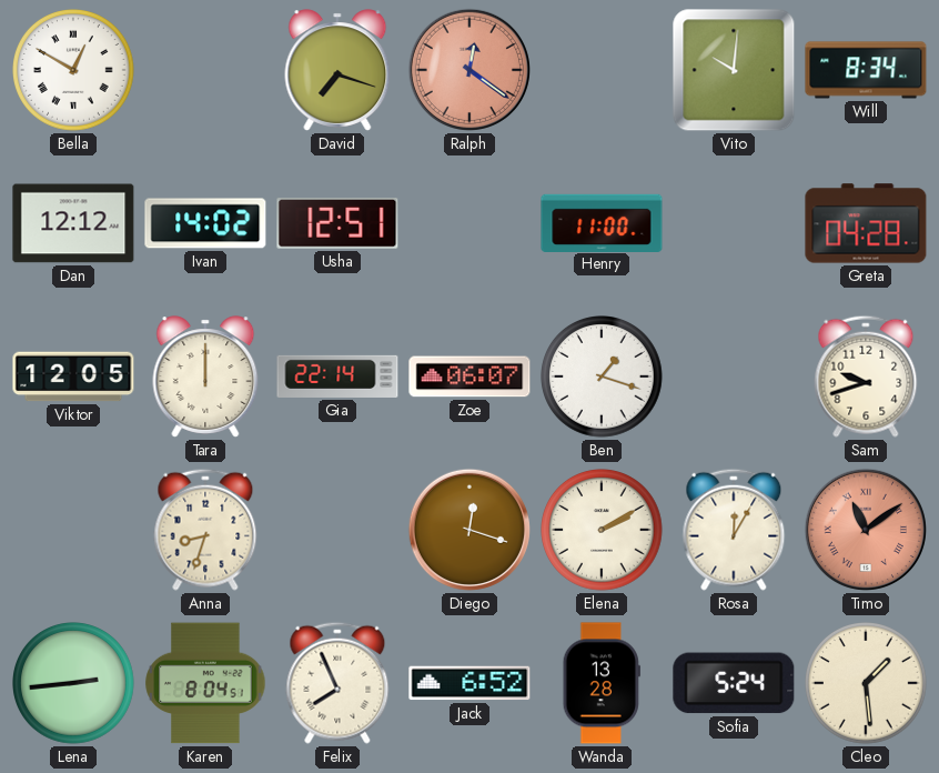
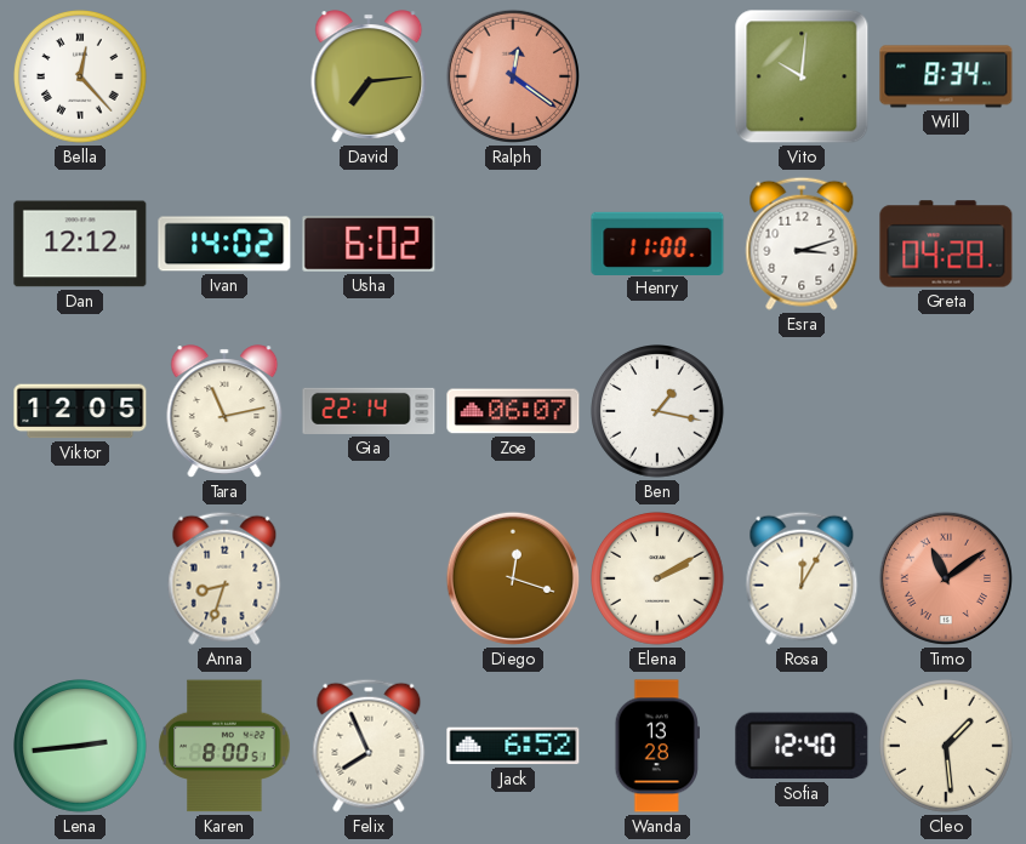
Bella: 12:50 -> 12:23
David: 7:18 -> 7:14
Usha: 12:51 -> 6:02
Esra: none -> 3:12
Tara: 12:00 -> 11:13
Ben: 1:18 -> 1:17
Sam: 9:42 -> none
Karen: 8:04 -> 8:00
Sofia: 5:24 -> 12:40
